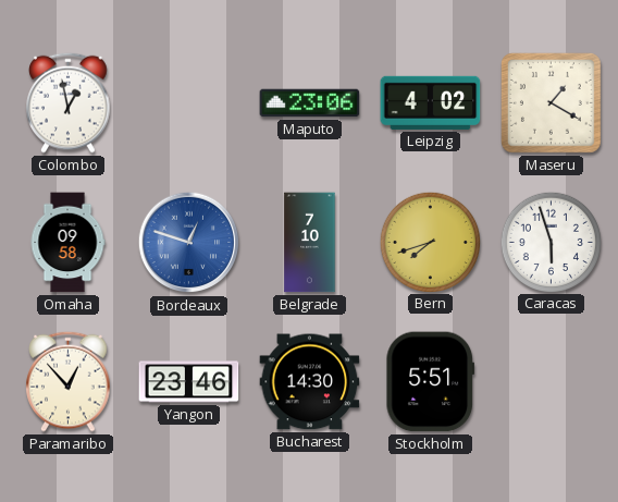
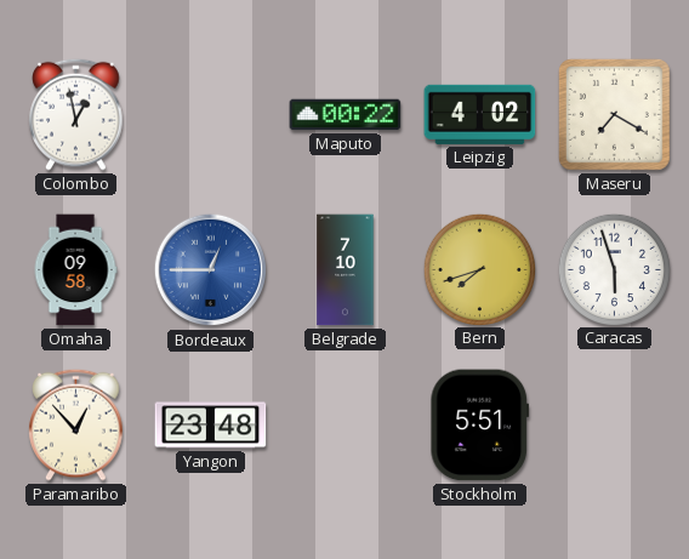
Maputo: 23:06 -> 00:22
Maseru: 1:20 -> 7:20
Bordeaux: 12:48 -> 12:45
Yangon: 23:46 -> 23:48
Bucharest: 14:30 -> none
